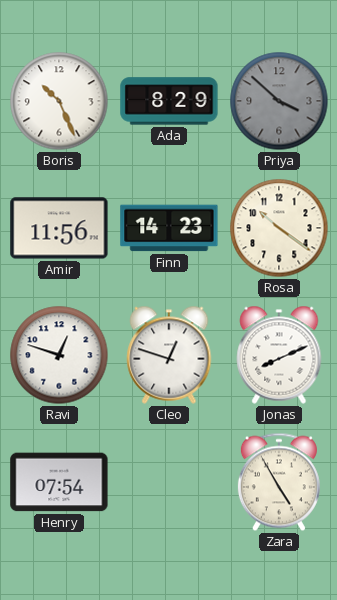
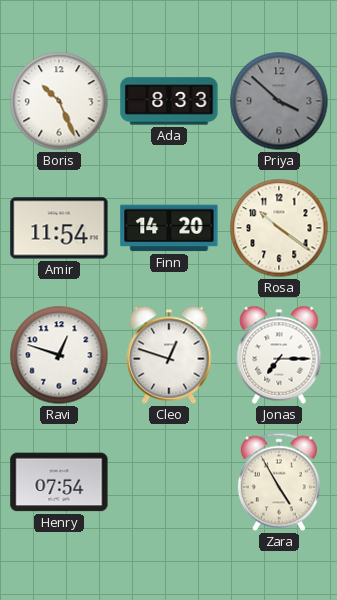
Ada: 8:29 -> 8:33
Amir: 11:56 -> 11:54
Finn: 14:23 -> 14:20
Jonas: 8:11 -> 7:15
